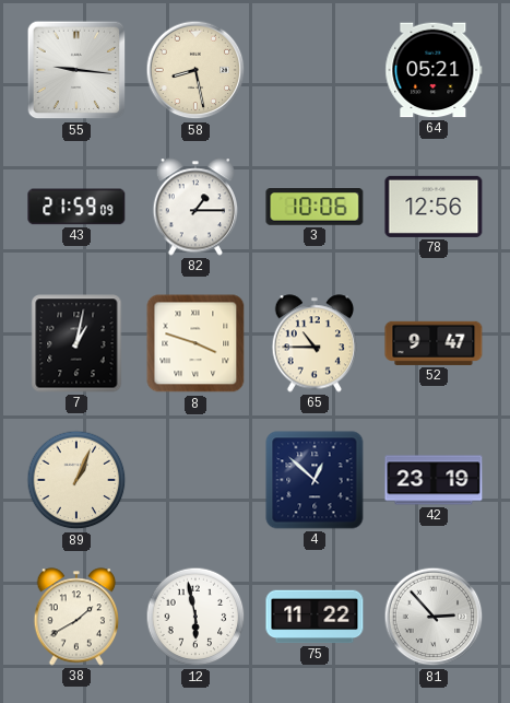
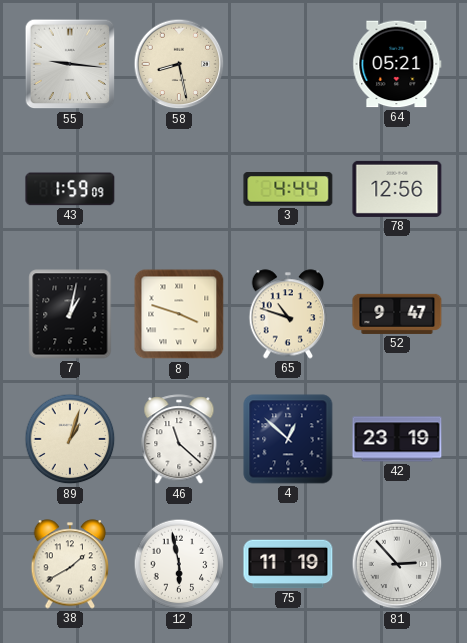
43: 21:59 -> 1:59
82: 1:15 -> none
3: 10:06 -> 4:44
65: 10:45 -> 10:48
89: 1:04 -> 1:03
46: none -> 11:22
75: 11:22 -> 11:19
